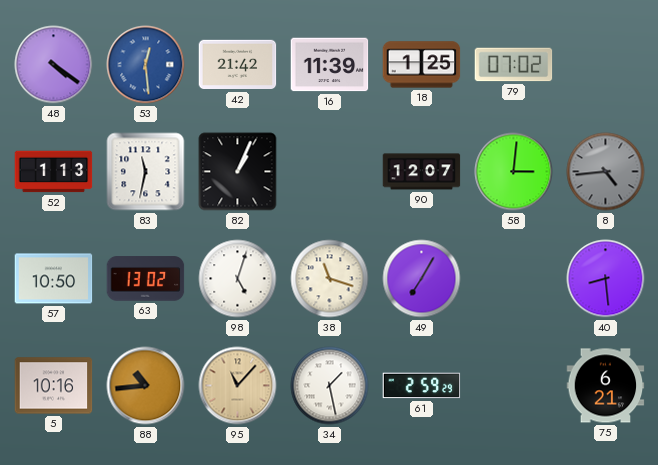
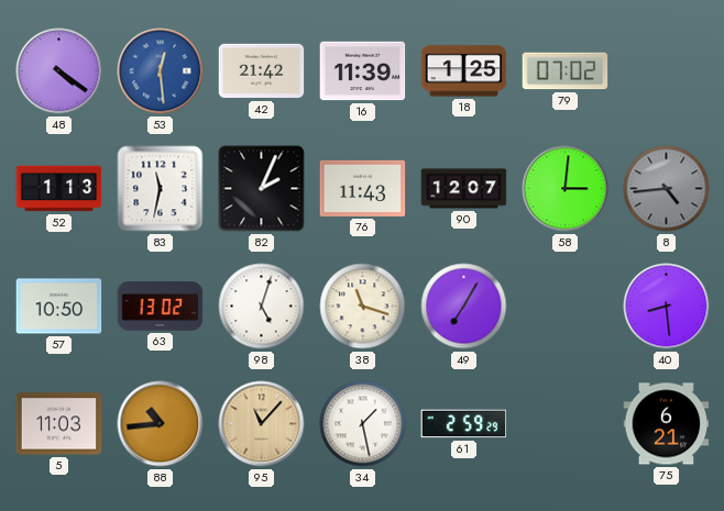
82: 1:04 -> 2:04
76: none -> 11:43
5: 10:16 -> 11:03
